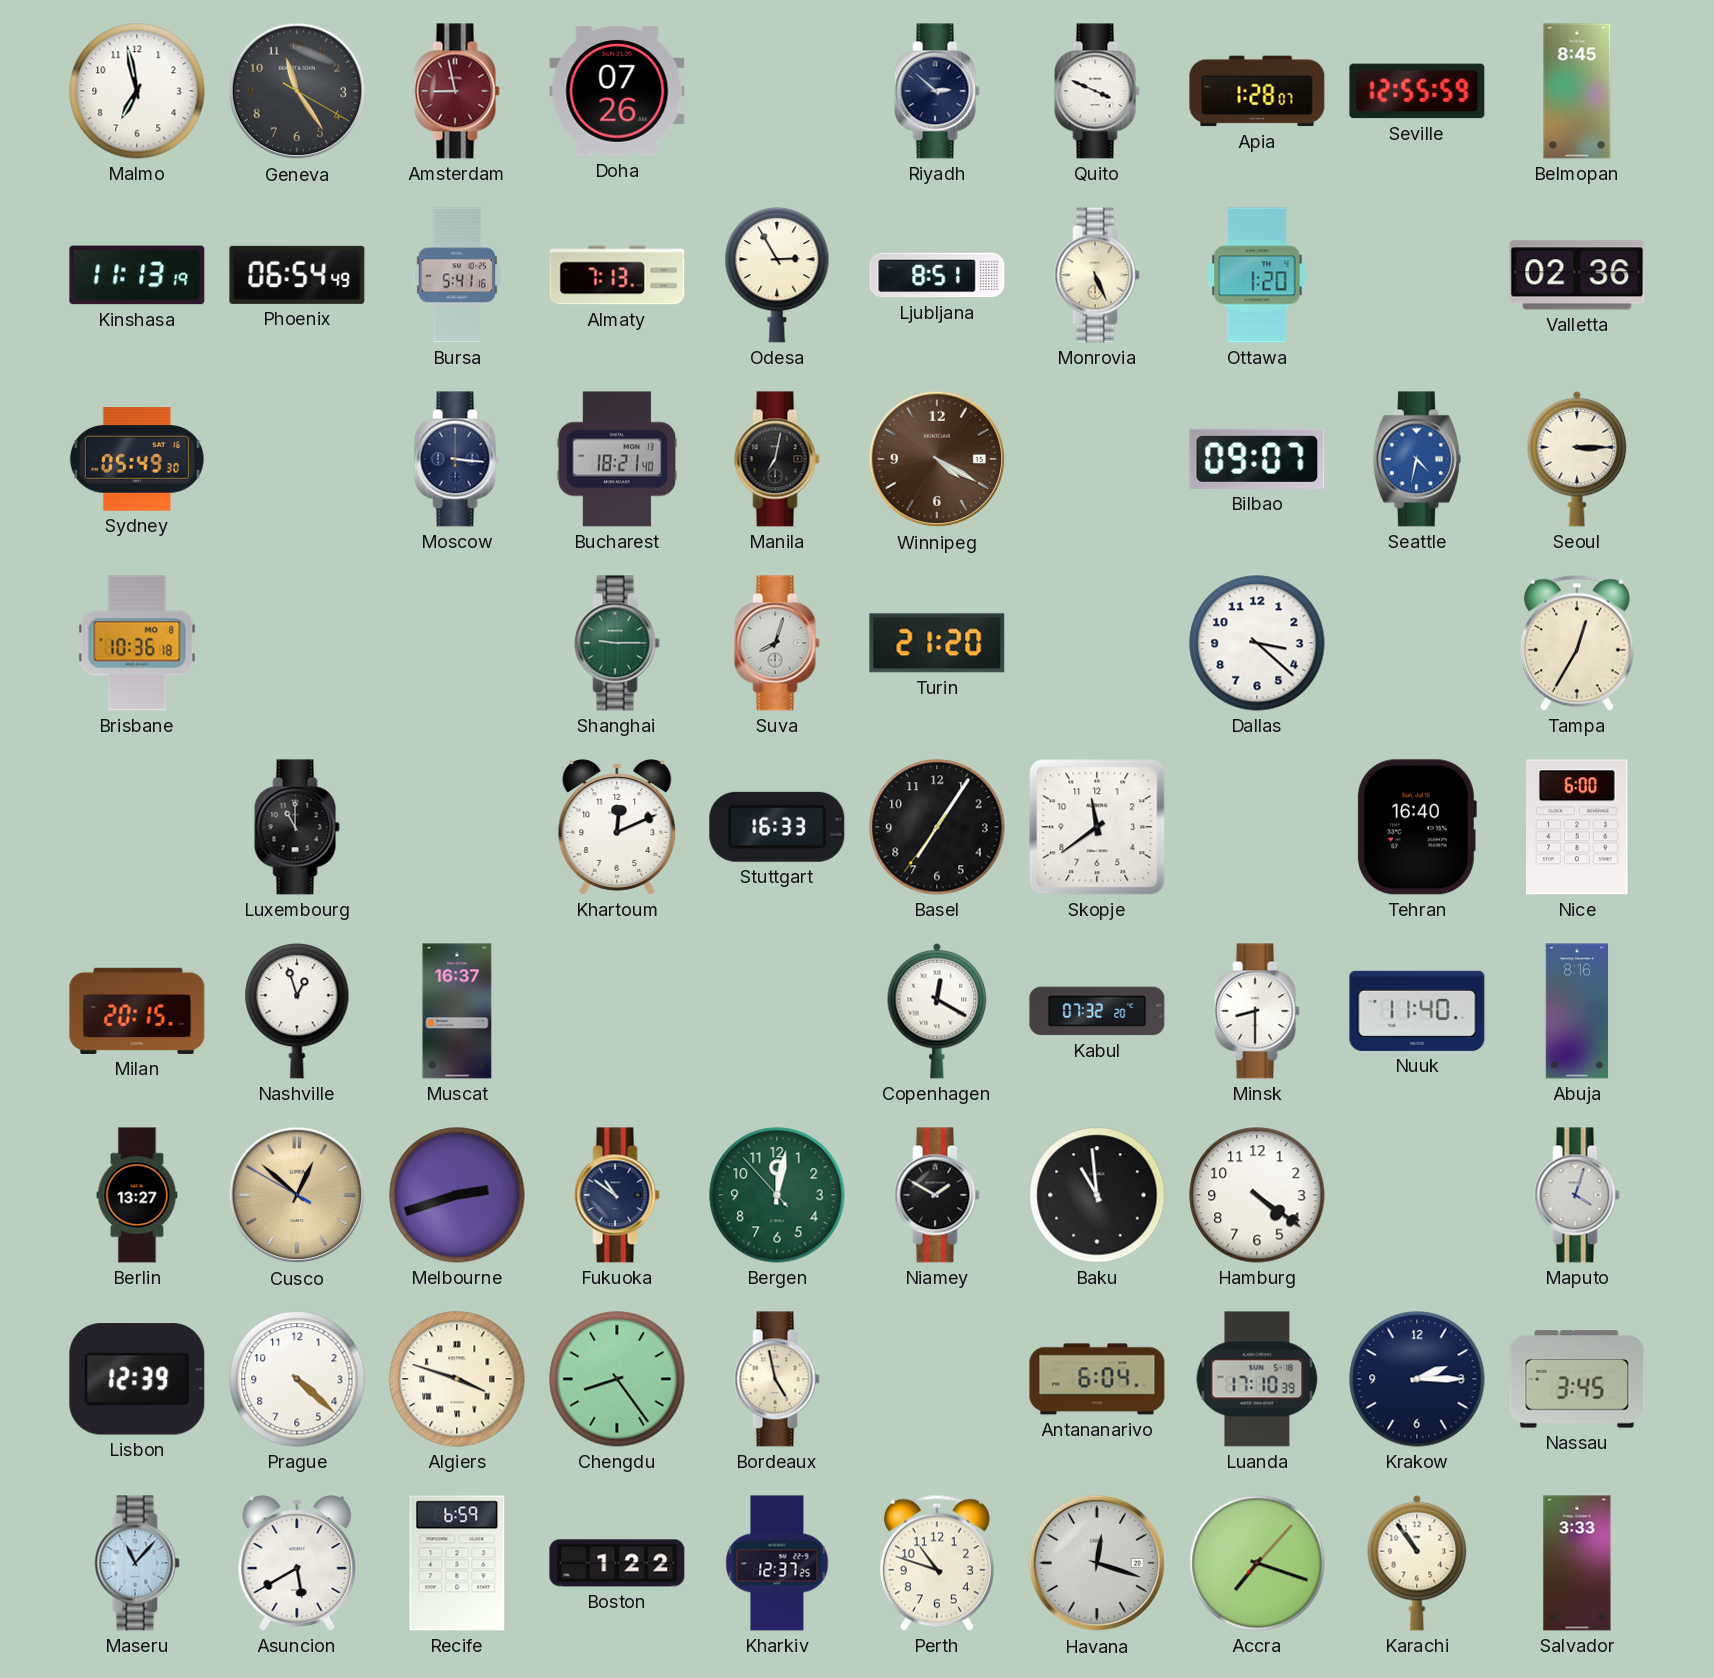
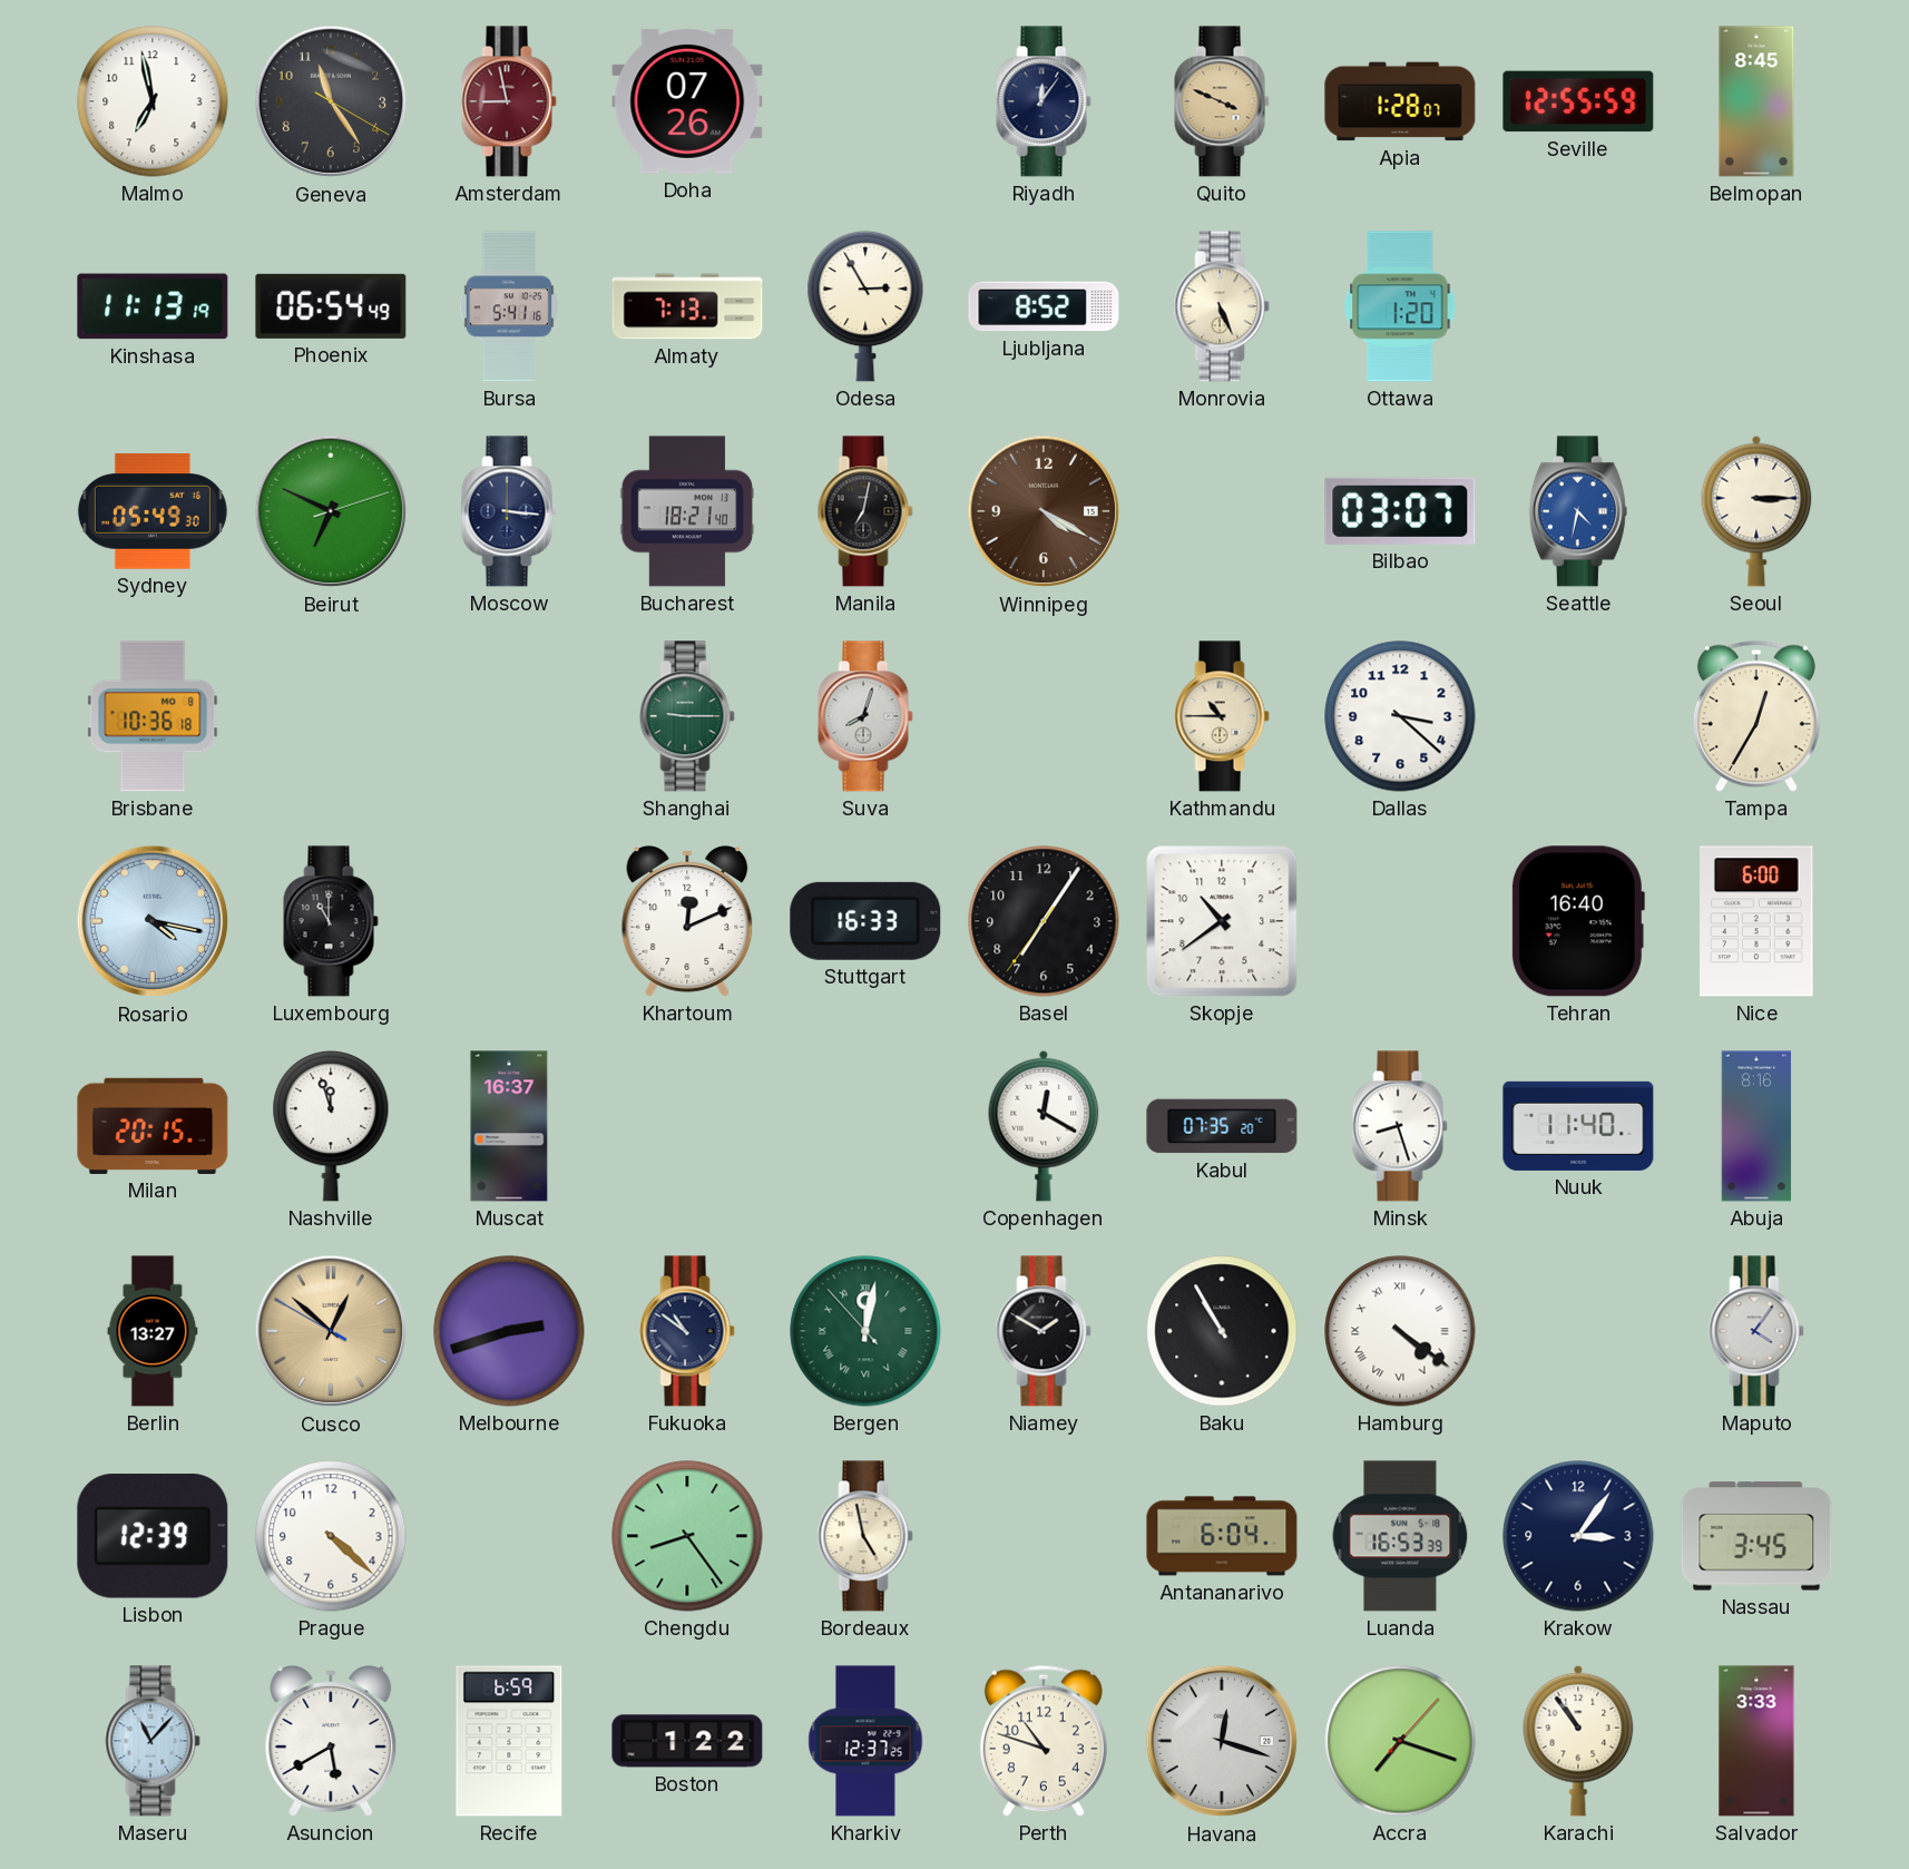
Riyadh: 2:52 -> 12:06
Quito dial: white -> champagne
Ljubljana: 8:51 -> 8:52
Valletta: 02:36 -> none
Beirut: none -> 6:49
Bilbao: 09:07 -> 03:07
Turin: 21:20 -> none
Kathmandu: none -> 10:45
Rosario: none -> 4:17
Skopje: 11:39 -> 10:39
Nashville: 12:57 -> 11:57
Kabul: 07:32 -> 07:35
Minsk: 8:30 -> 8:27
Bergen numerals: Arabic -> Roman
Baku: 10:59 -> 10:55
Hamburg numerals: Arabic -> Roman
Maputo: 4:03 -> 4:06
Algiers: 3:48 -> none
Luanda: 17:10 -> 16:53
Krakow: 2:15 -> 3:06
